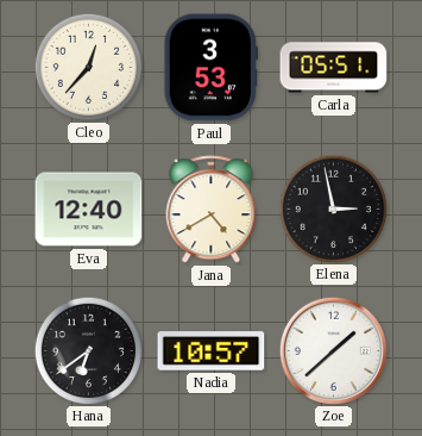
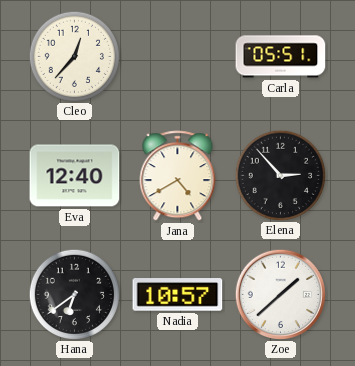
Paul: 3:53 -> none
Elena: 2:58 -> 2:53
